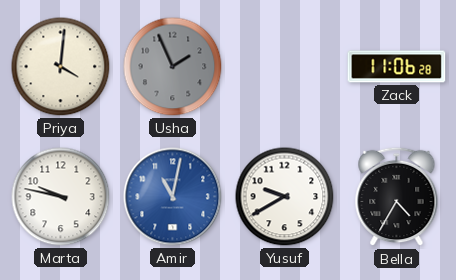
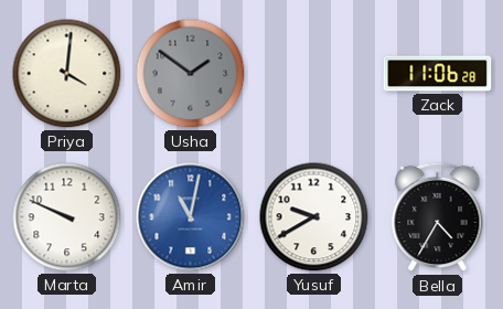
Usha: 1:56 -> 1:51
Marta: 9:47 -> 9:49
